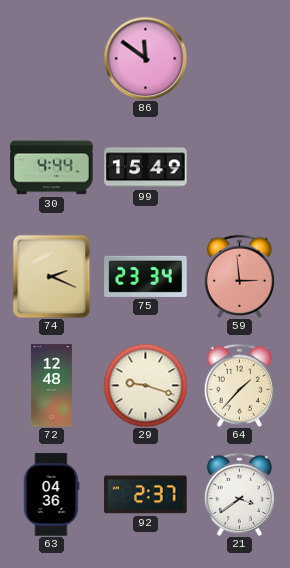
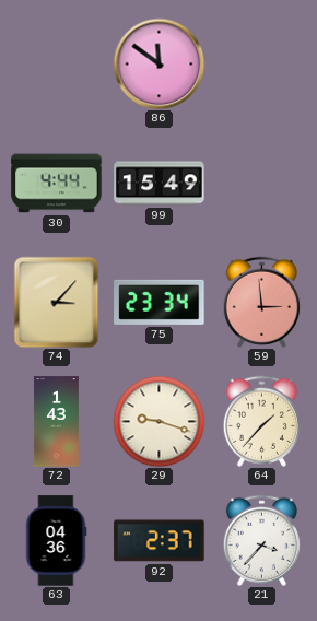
74: 2:19 -> 3:07
72: 12:48 -> 1:43
21: 3:39 -> 3:37
